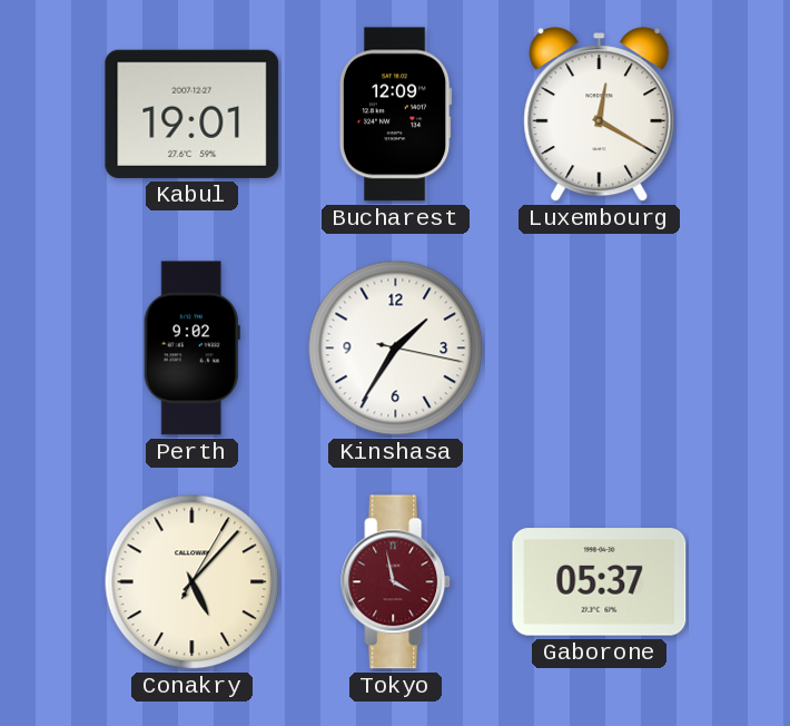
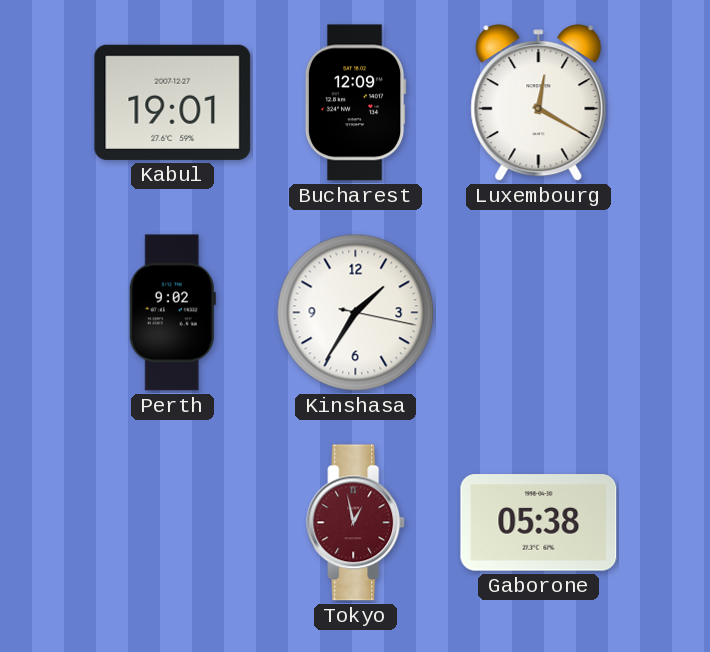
Conakry: 5:07 -> none
Tokyo: 3:58 -> 12:58
Gaborone: 05:37 -> 05:38
